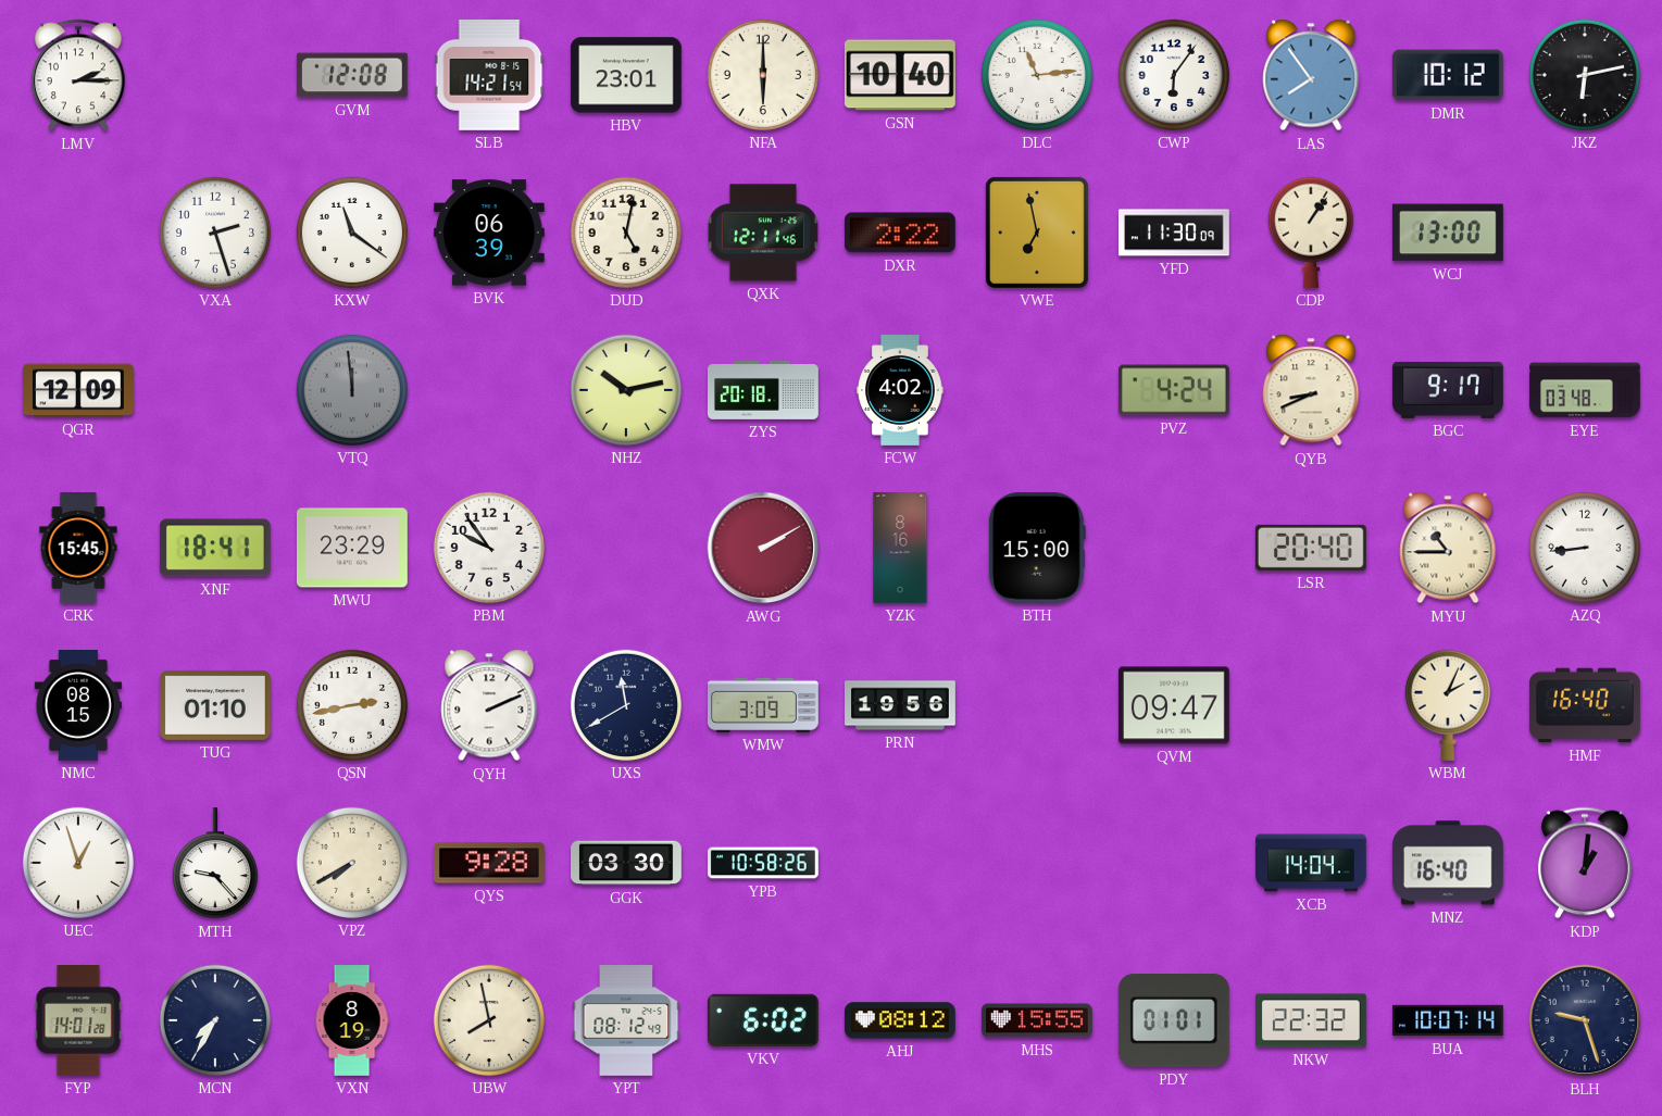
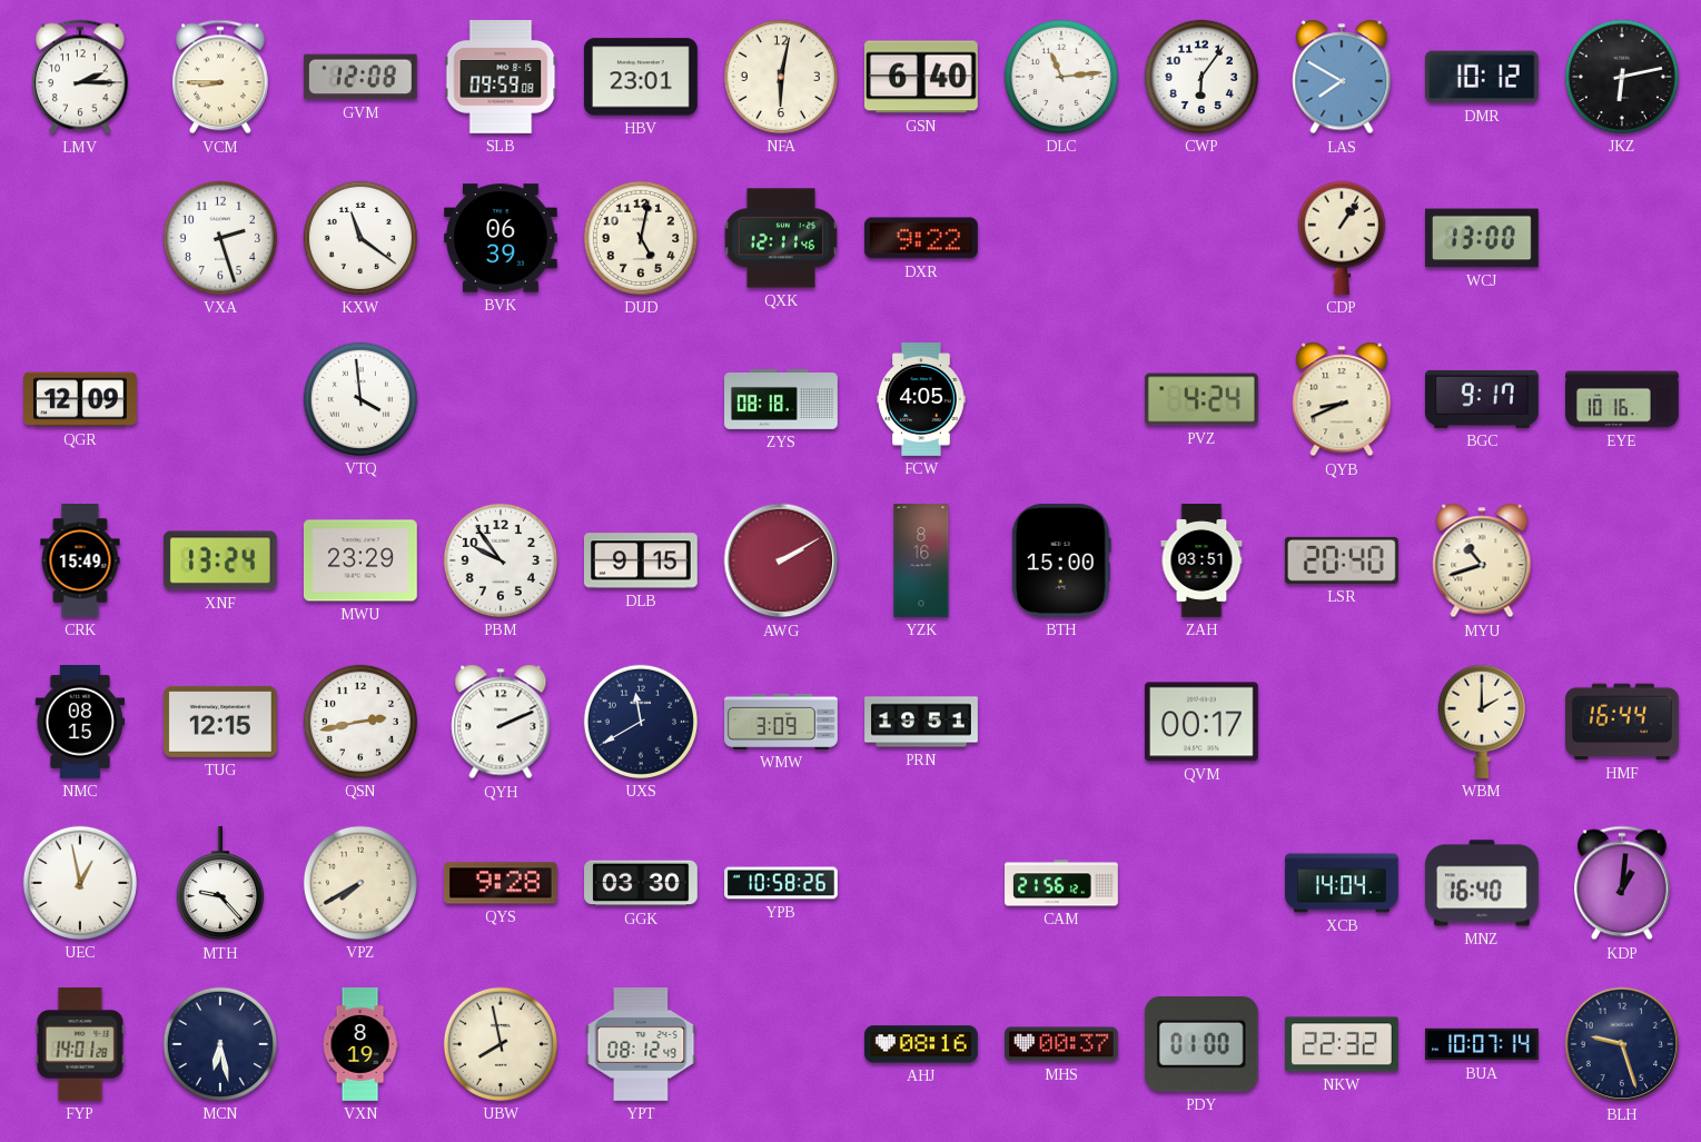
VCM: none -> 8:45
SLB: 14:21 -> 09:59
NFA: 6:00 -> 6:02
GSN: 10:40 -> 6:40
LAS: 7:54 -> 7:50
DXR: 2:22 -> 9:22
VWE: 6:58 -> none
YFD: 11:30 -> none
VTQ: 11:59 -> 3:59
VTQ dial: grey -> white
NHZ: 10:13 -> none
ZYS: 20:18 -> 08:18
FCW: 4:02 -> 4:05
EYE: 03:48 -> 10:16
CRK: 15:45 -> 15:49
XNF: 18:41 -> 13:24
DLB: none -> 9:15
ZAH: none -> 03:51
MYU: 10:45 -> 10:42
AZQ: 8:44 -> none
TUG: 01:10 -> 12:15
PRN: 19:56 -> 19:51
QVM: 09:47 -> 00:17
WBM: 2:04 -> 2:00
HMF: 16:40 -> 16:44
UEC: 12:57 -> 12:58
CAM: none -> 21:56
MCN: 7:35 -> 6:28
VKV: 6:02 -> none
AHJ: 08:12 -> 08:16
MHS: 15:55 -> 00:37
PDY: 01:01 -> 01:00
